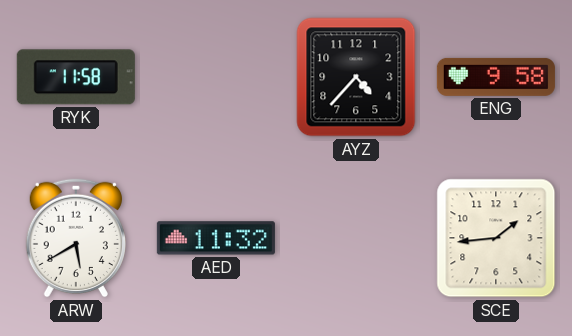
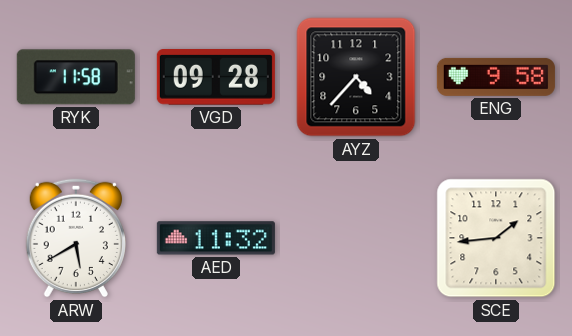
VGD: none -> 09:28
